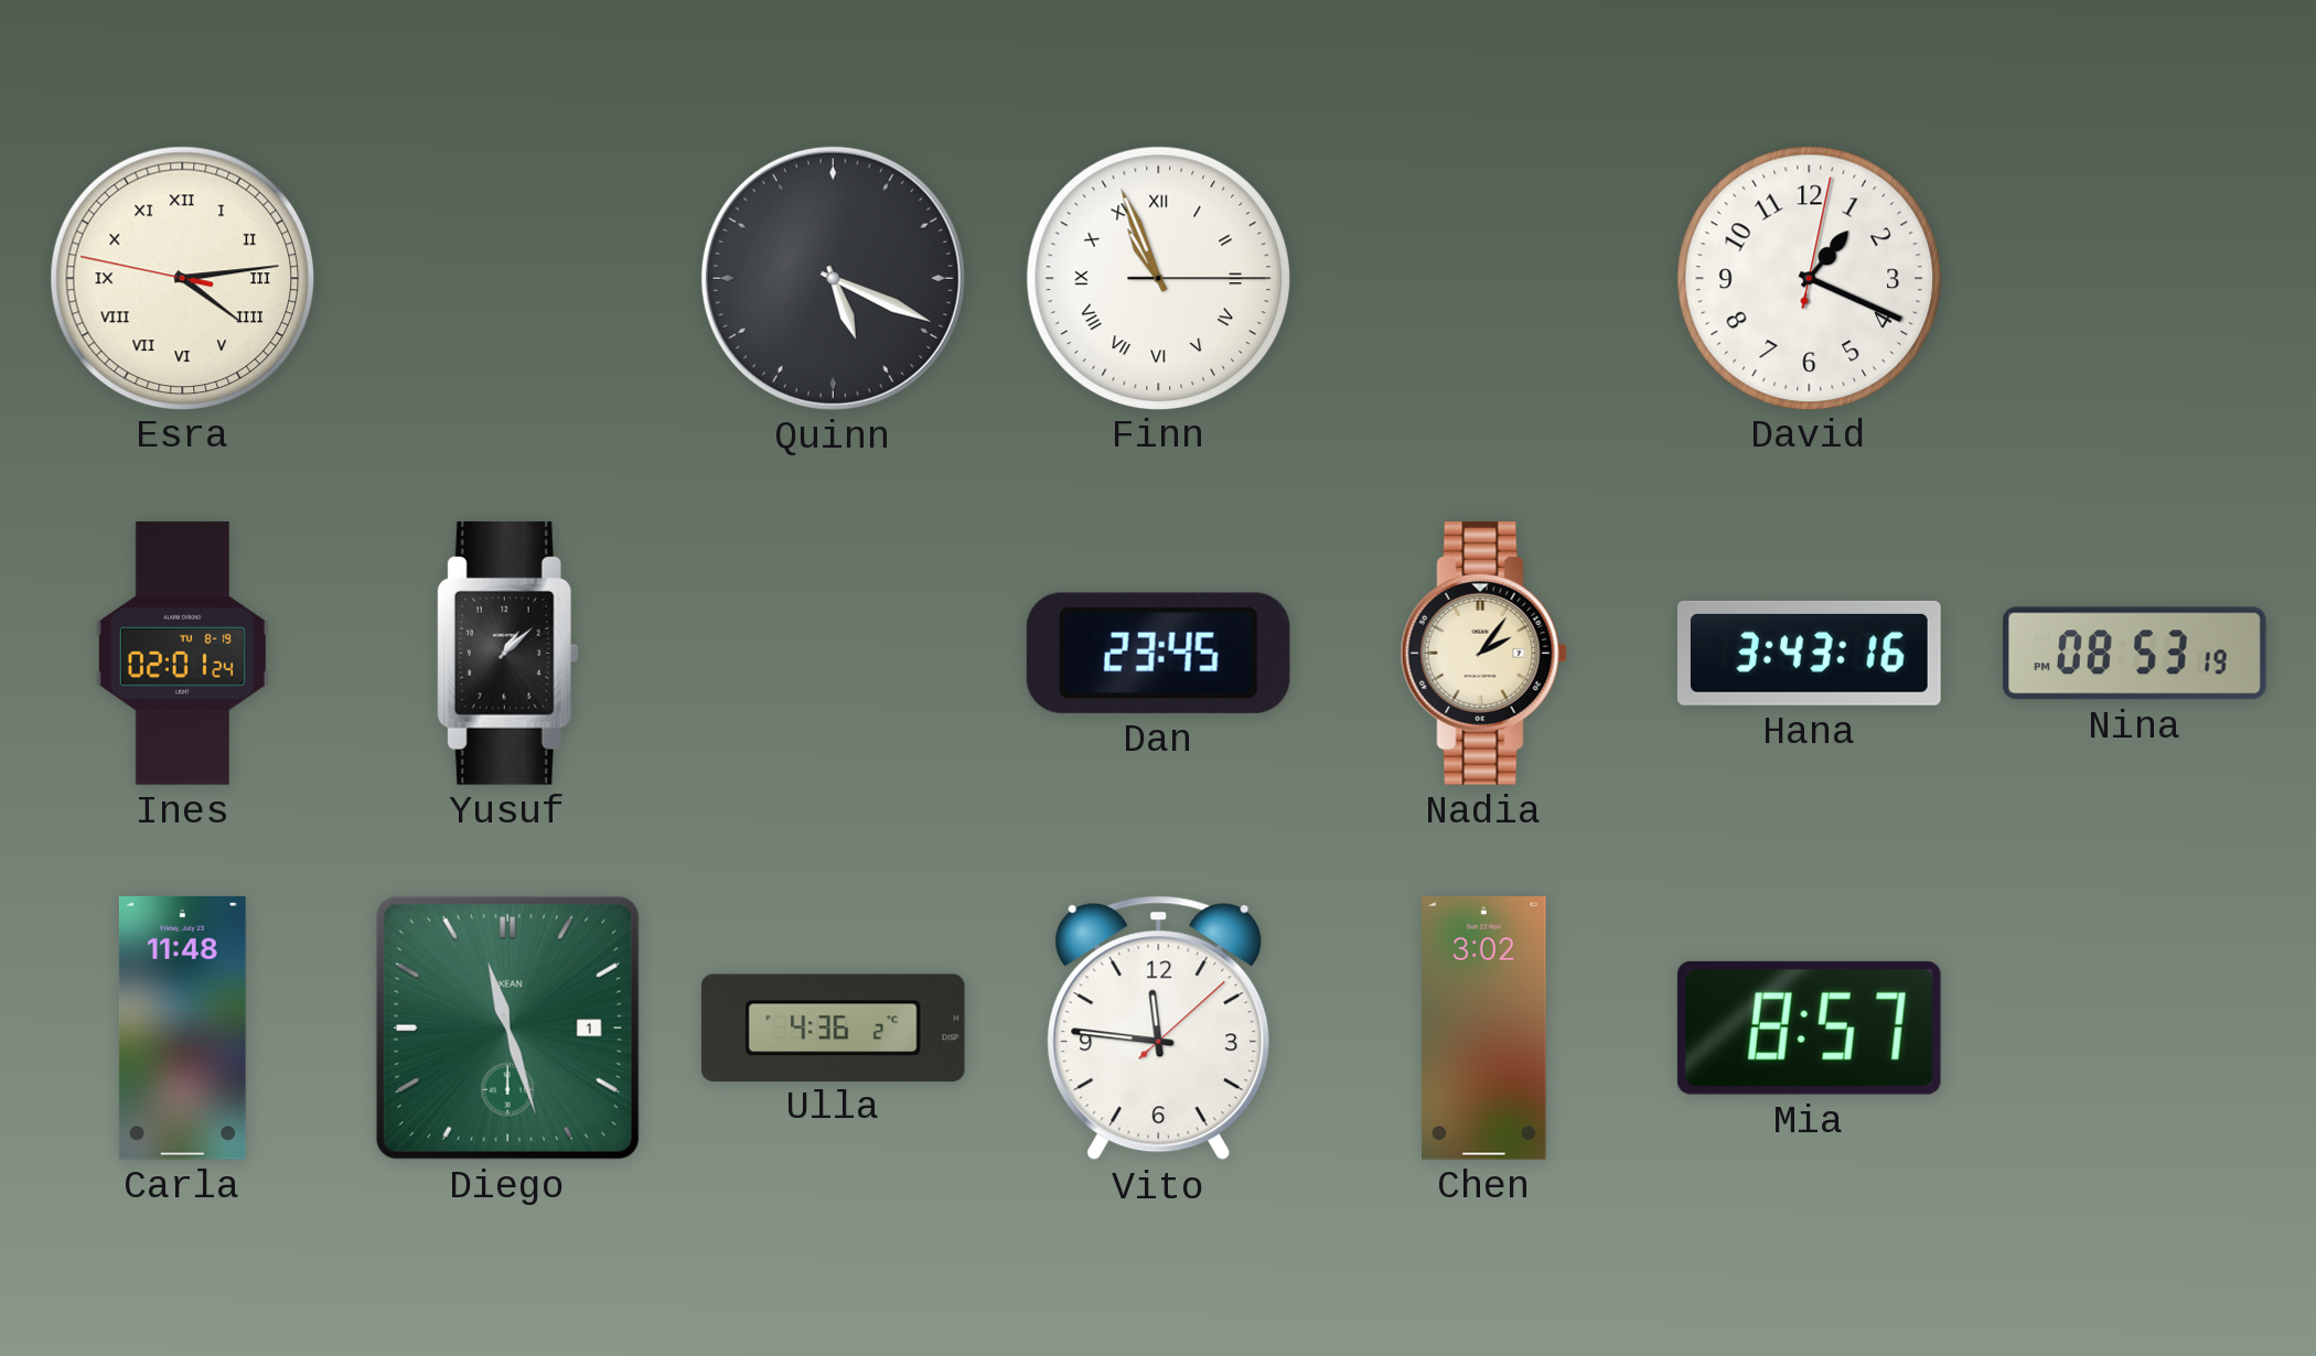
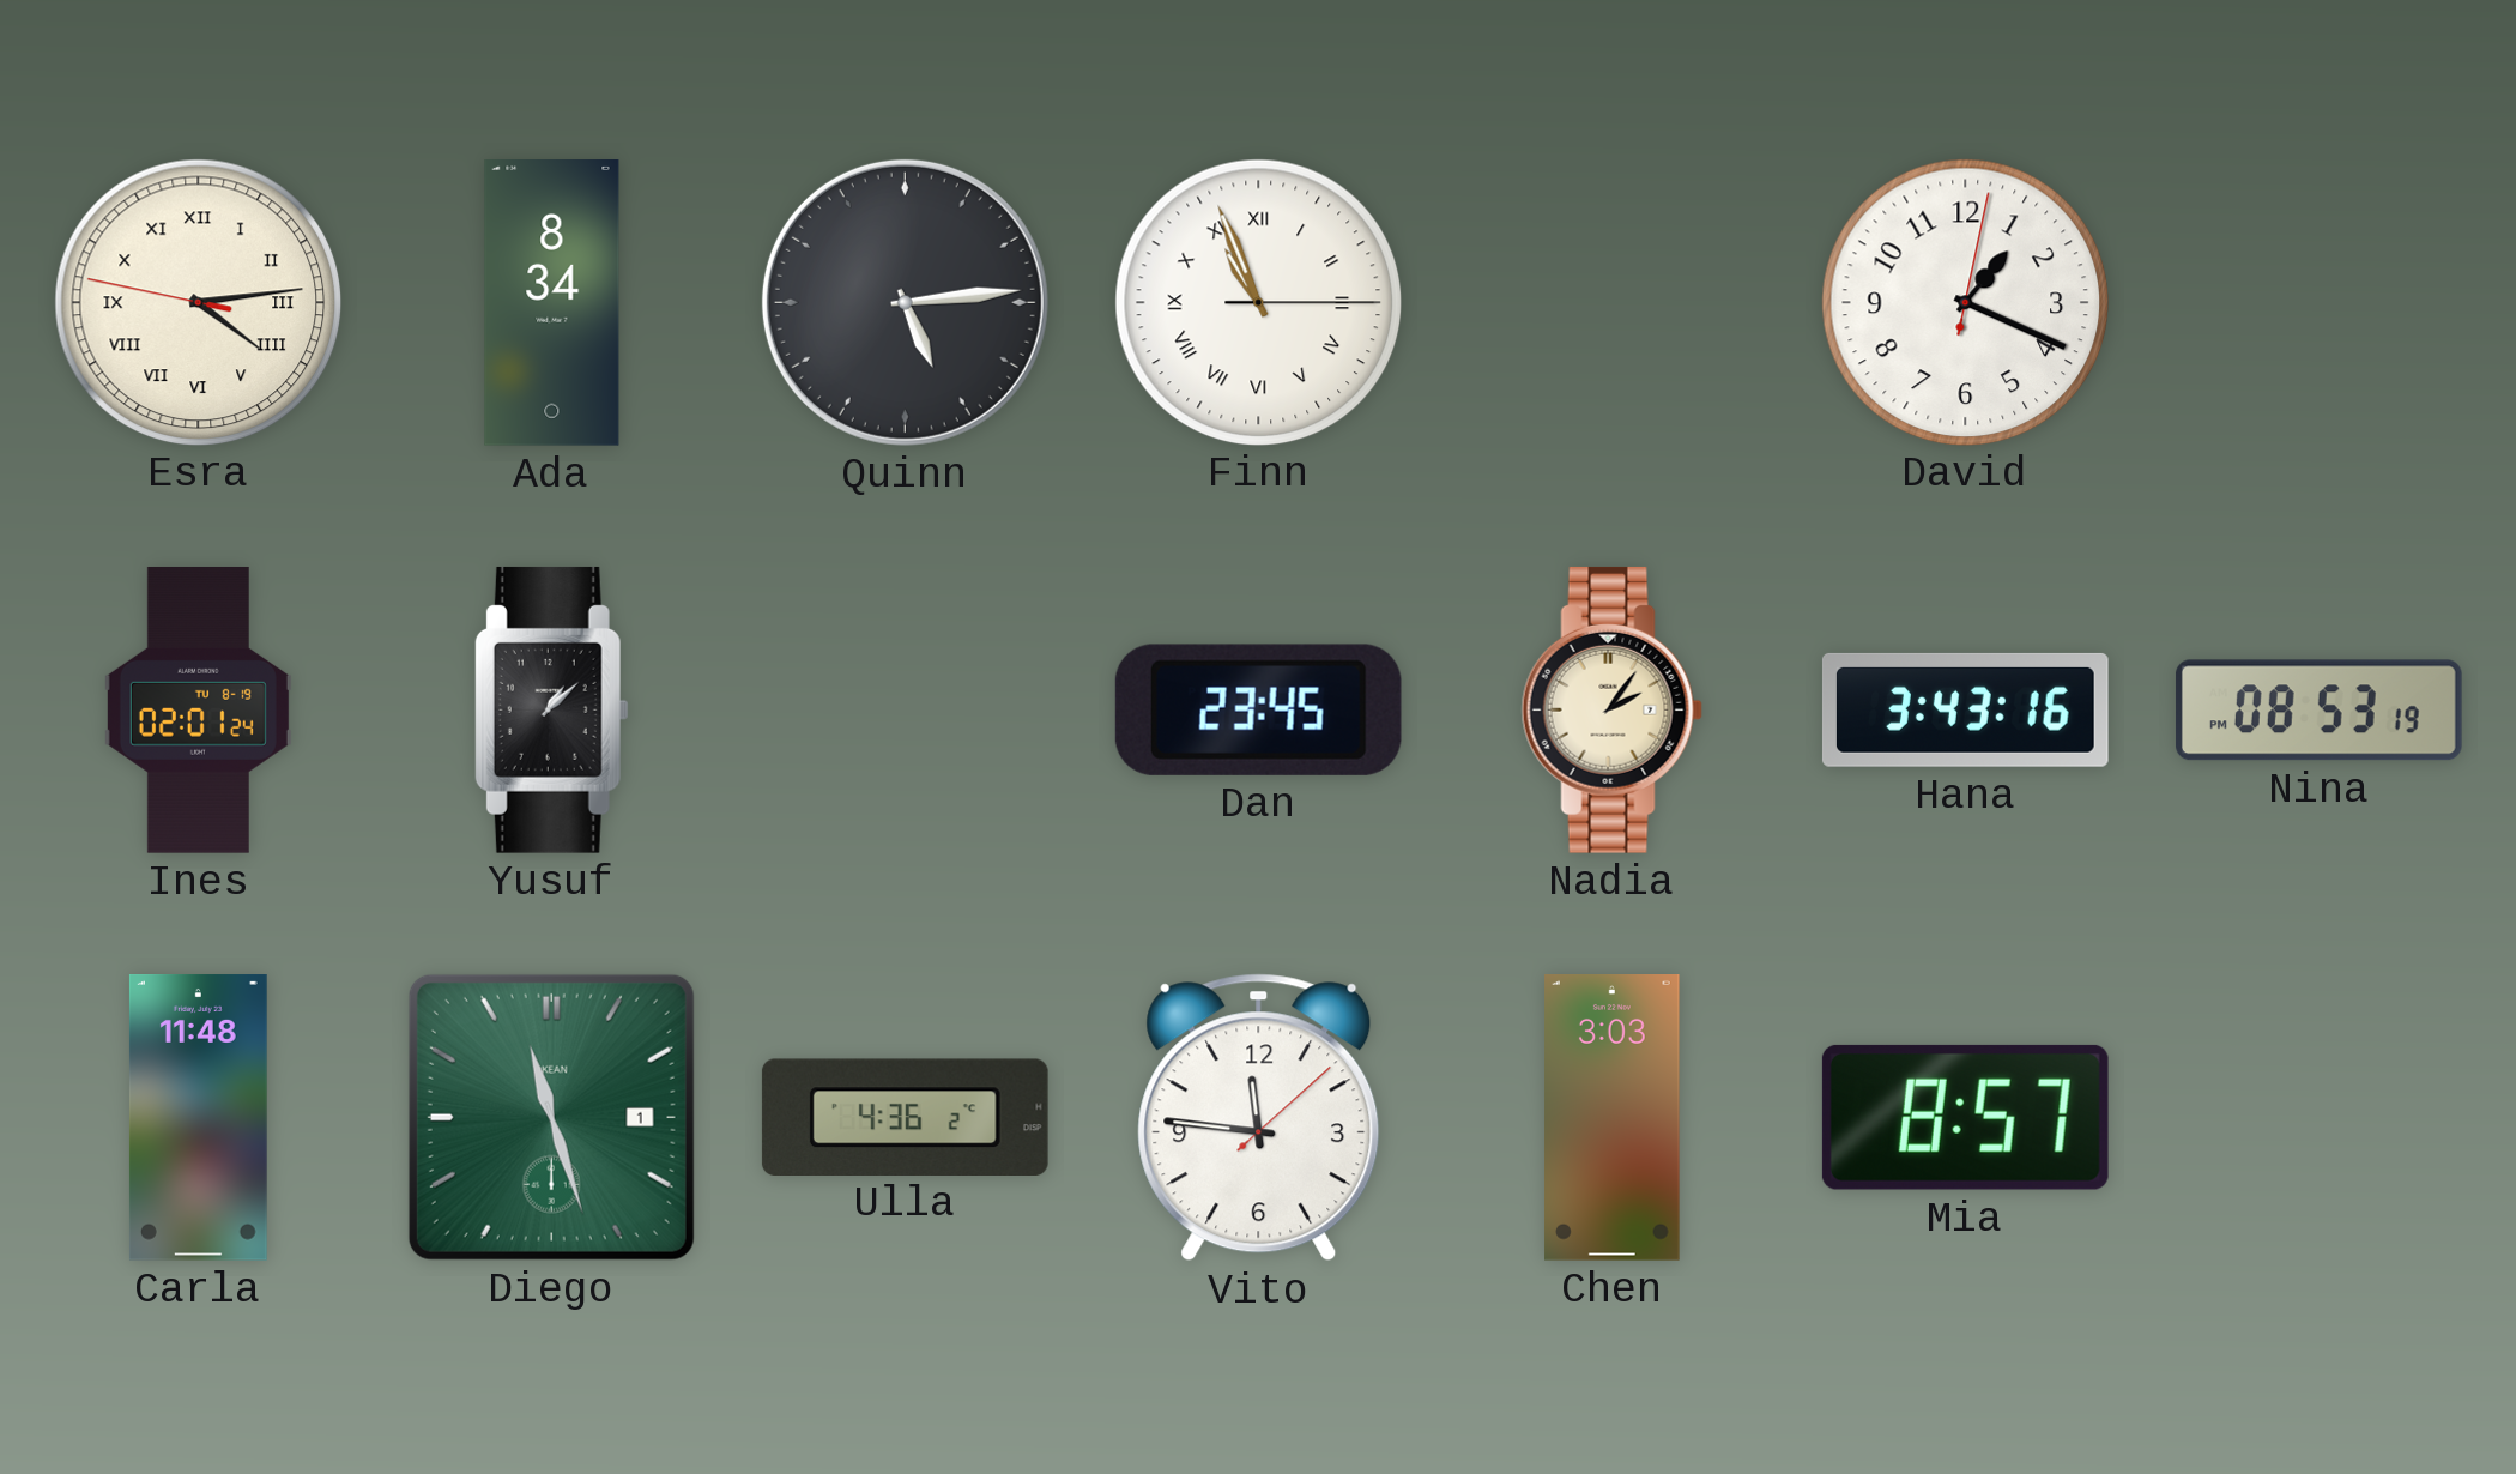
Ada: none -> 8:34
Quinn: 5:19 -> 5:14
Chen: 3:02 -> 3:03
